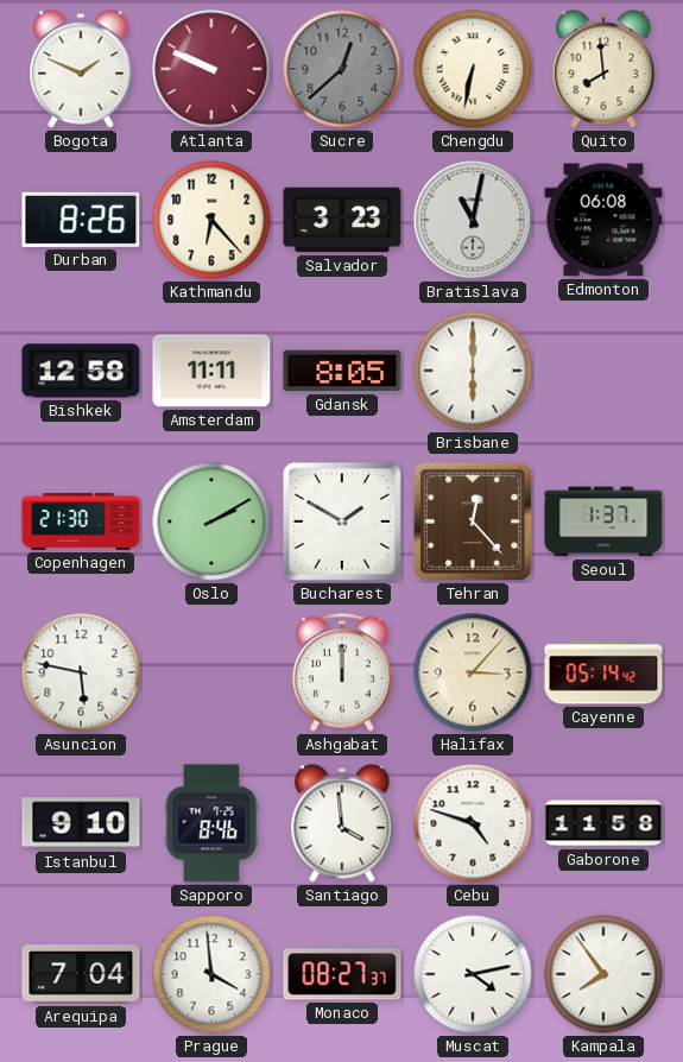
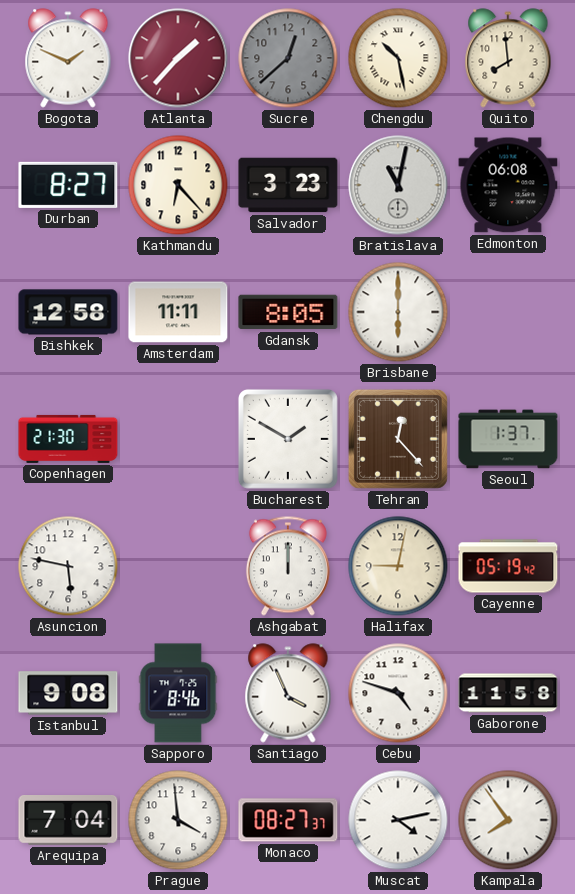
Atlanta: 9:49 -> 1:37
Chengdu: 6:32 -> 10:28
Durban: 8:26 -> 8:27
Oslo: 2:10 -> none
Halifax: 3:07 -> 9:02
Cayenne: 05:14 -> 05:19
Istanbul: 9:10 -> 9:08
Santiago: 3:59 -> 3:56
